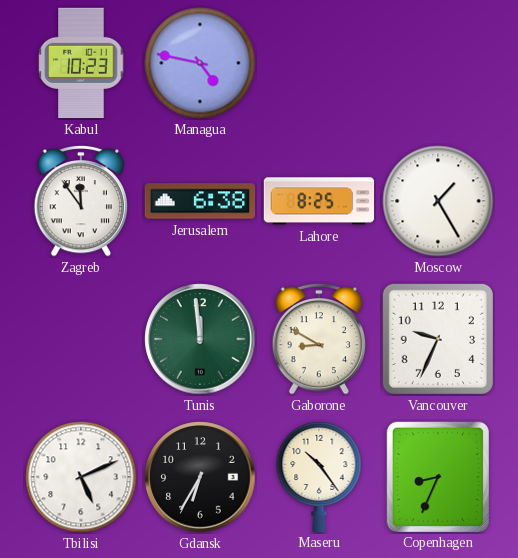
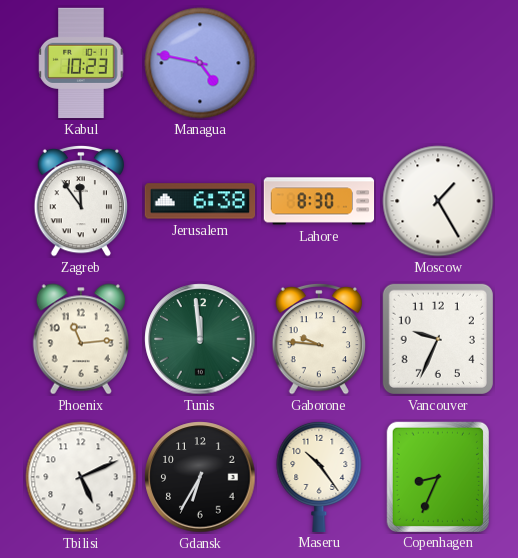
Lahore: 8:25 -> 8:30
Phoenix: none -> 11:14
Gaborone: 8:50 -> 9:46
